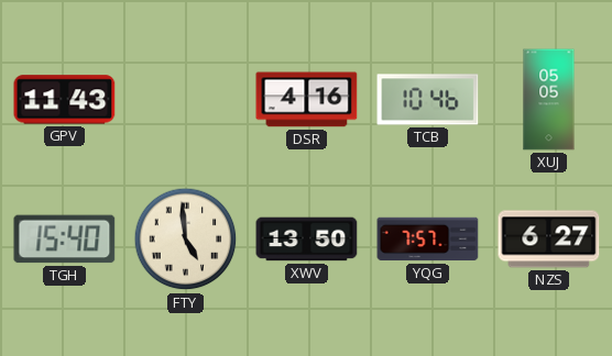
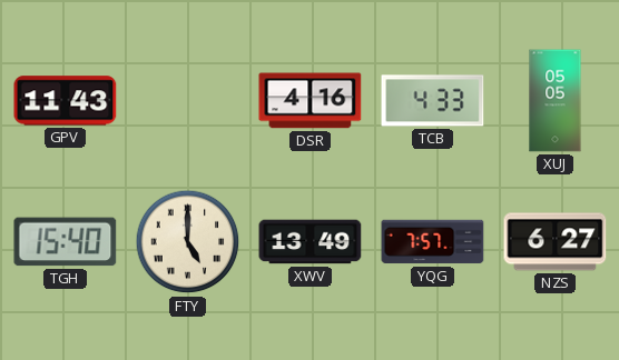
TCB: 10:46 -> 4:33
FTY: 4:59 -> 5:00
XWV: 13:50 -> 13:49
